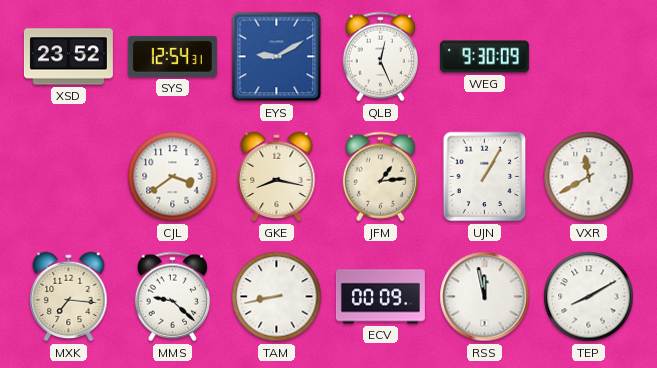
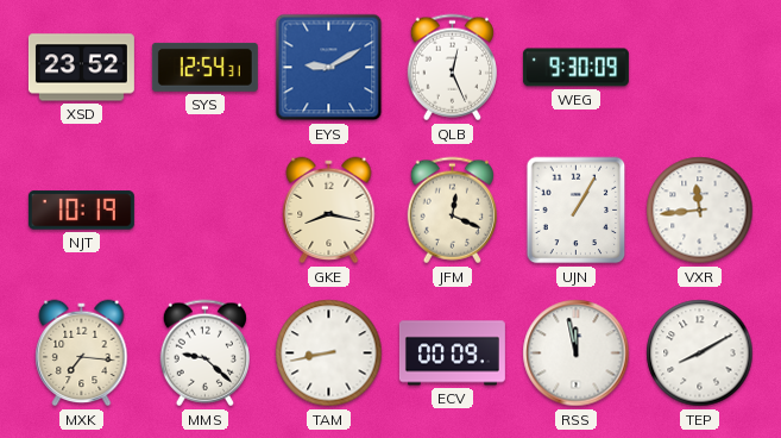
NJT: none -> 10:19
CJL: 3:39 -> none
JFM: 1:14 -> 12:19
VXR: 11:40 -> 11:44
